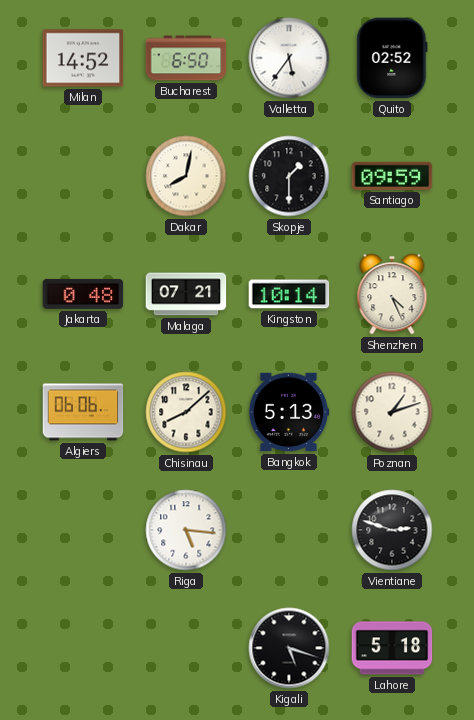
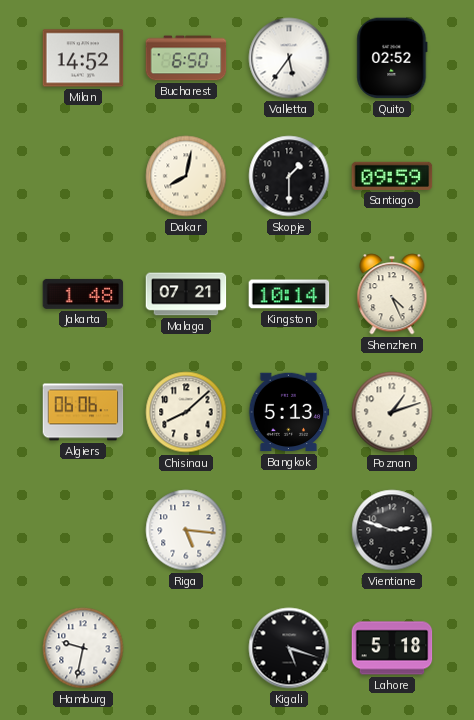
Jakarta: 0:48 -> 1:48
Hamburg: none -> 9:32
